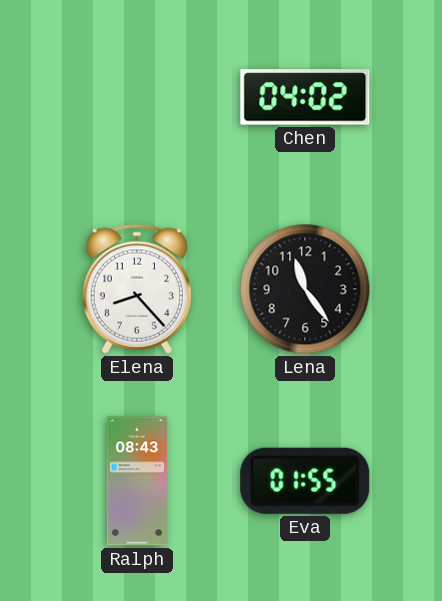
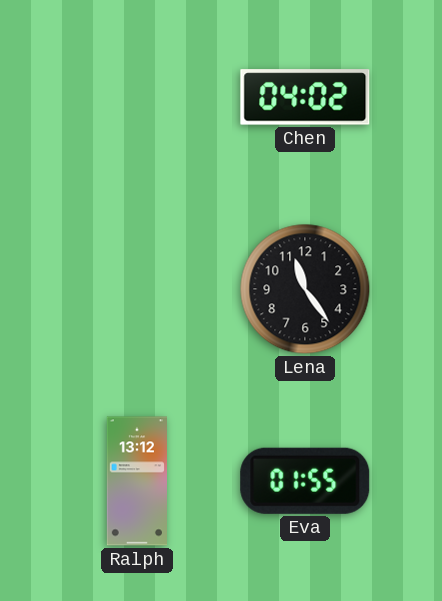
Elena: 8:23 -> none
Ralph: 08:43 -> 13:12
